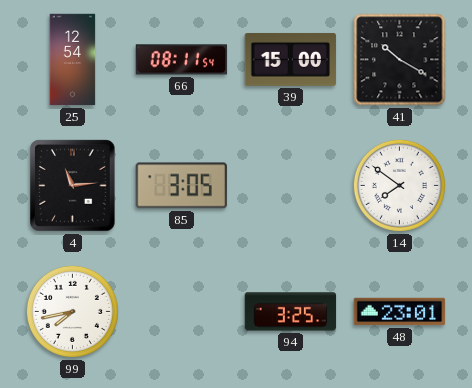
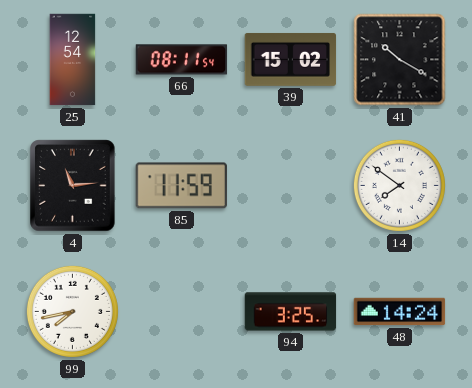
39: 15:00 -> 15:02
85: 3:05 -> 11:59
48: 23:01 -> 14:24
